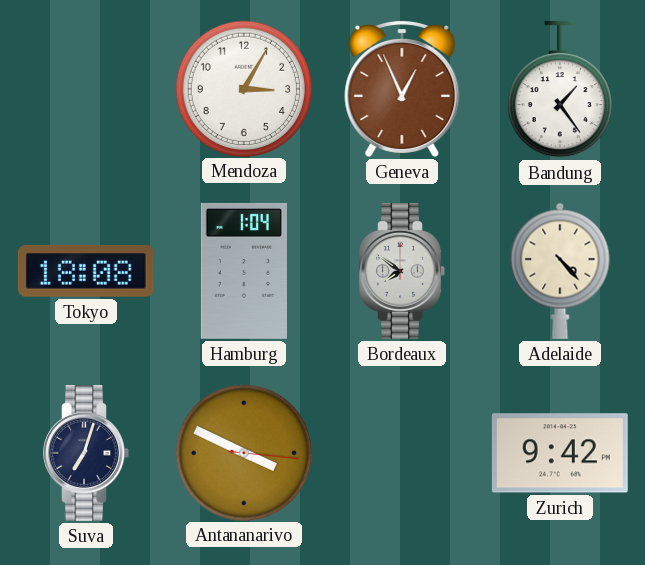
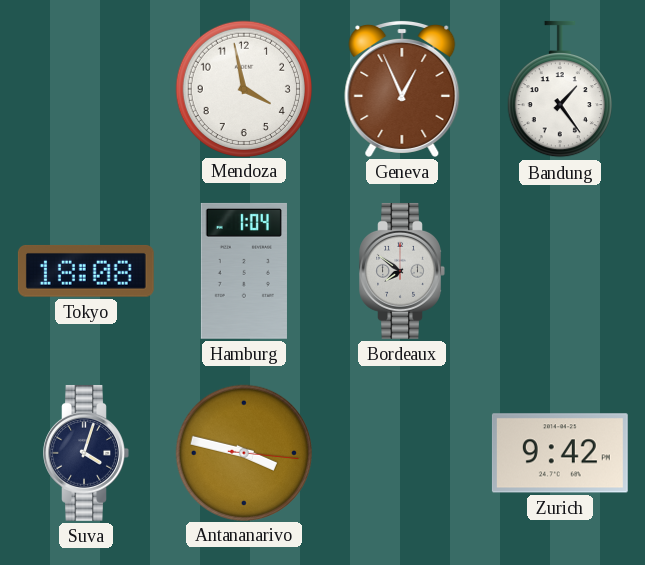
Mendoza: 3:05 -> 3:58
Adelaide: 4:23 -> none
Suva: 7:03 -> 4:03
Antananarivo: 3:49 -> 3:47
